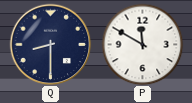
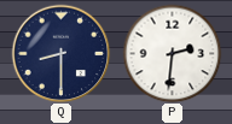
P: 11:50 -> 2:31
